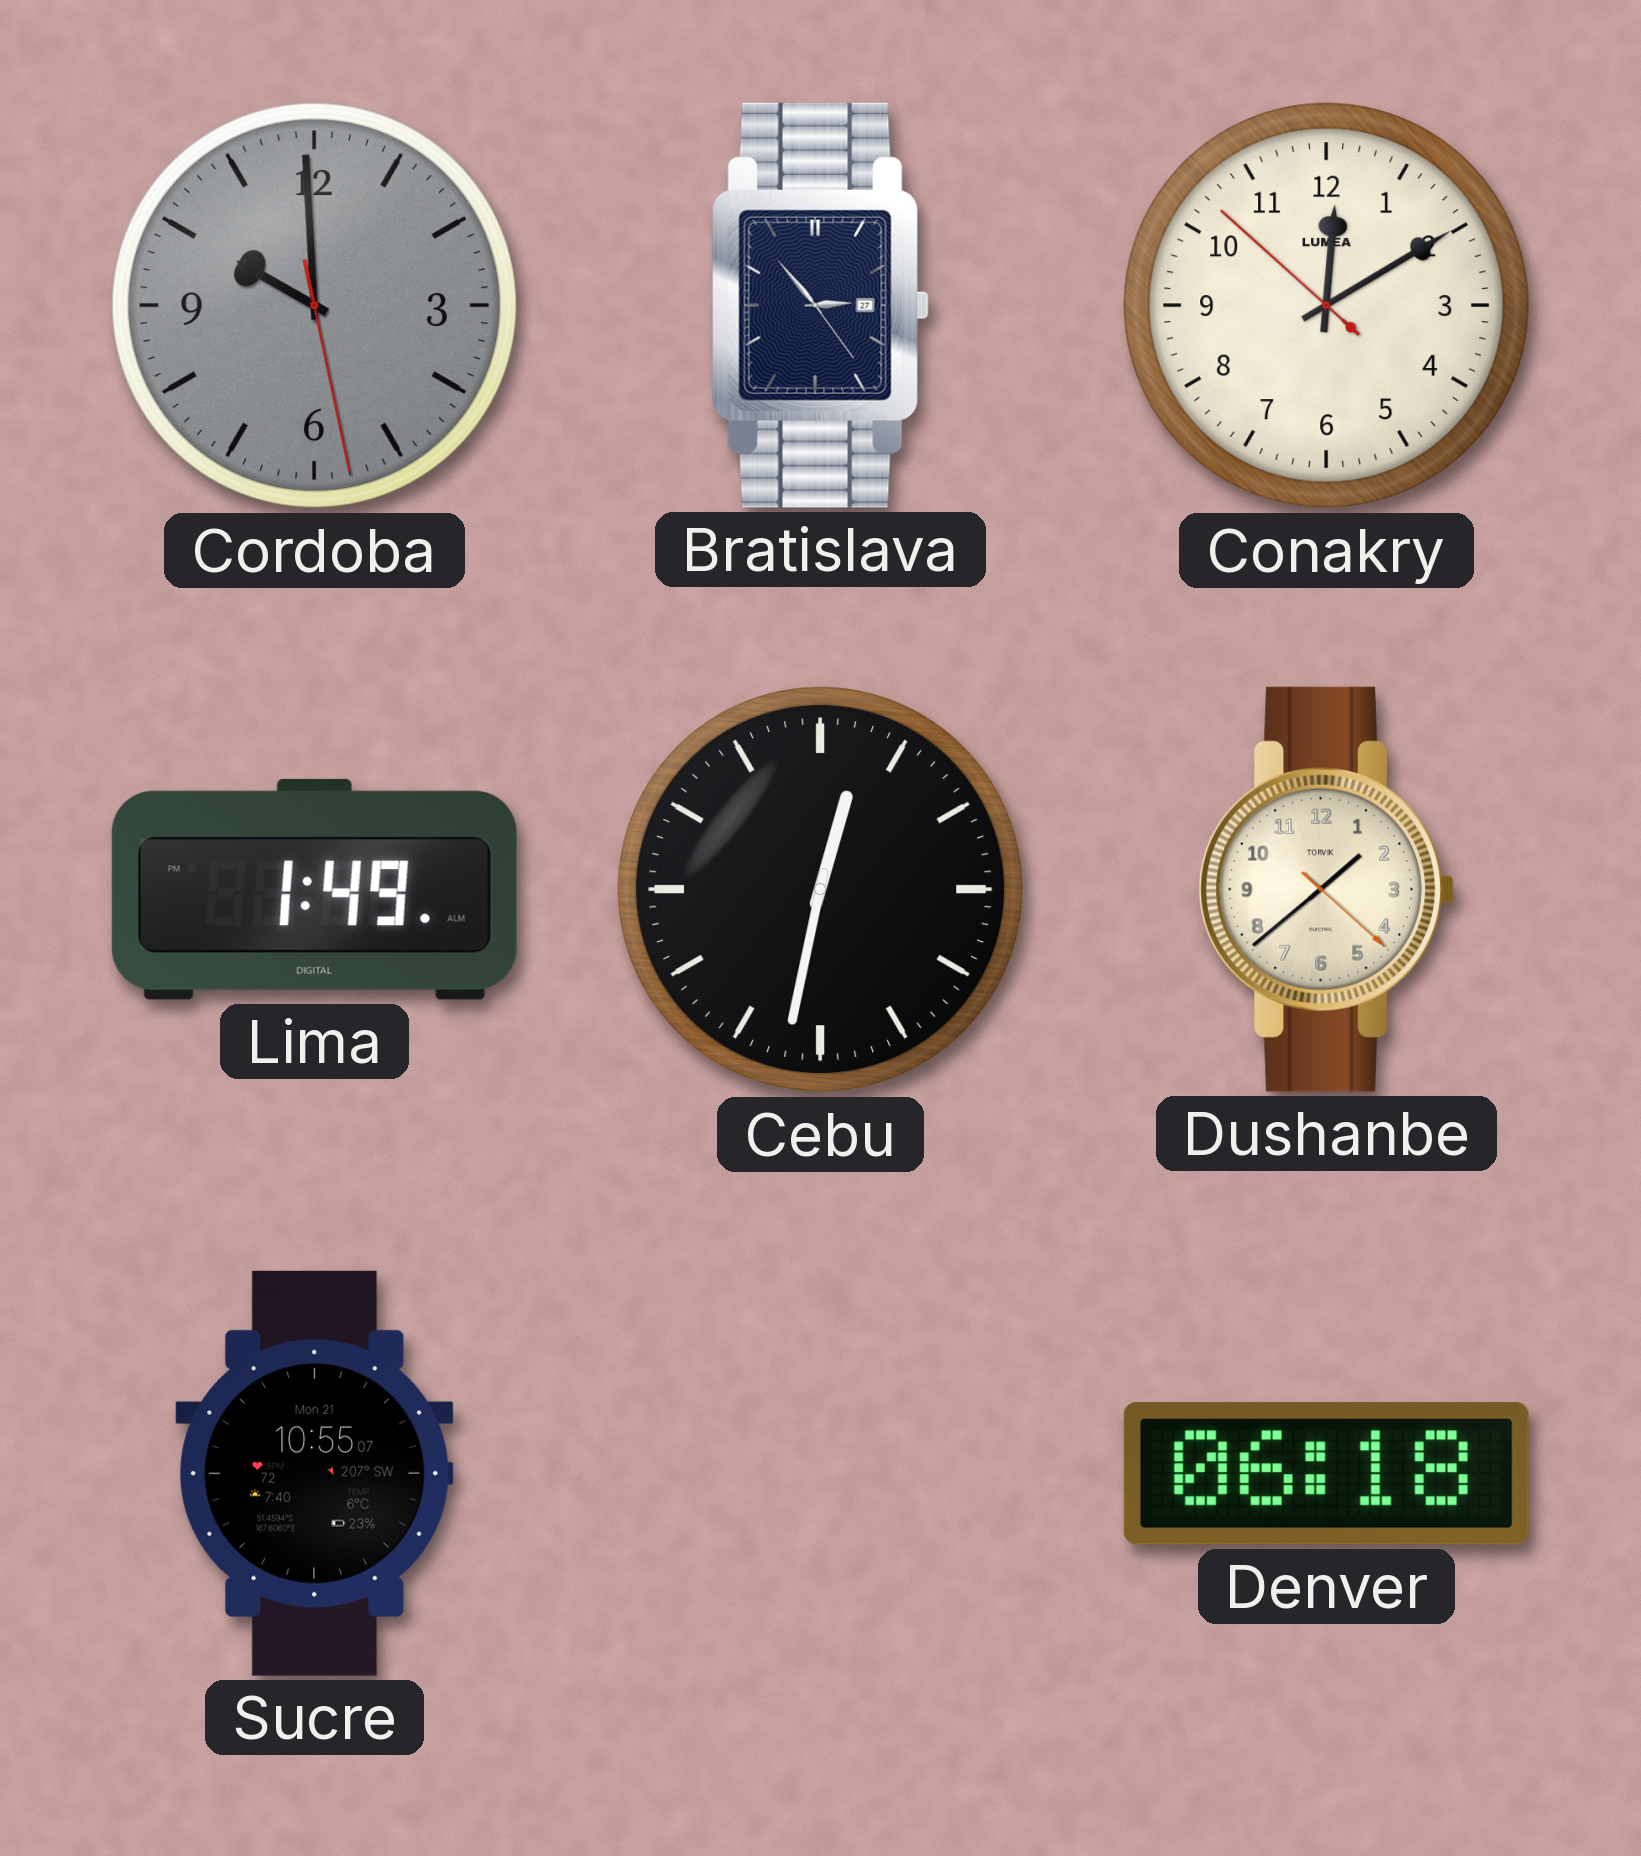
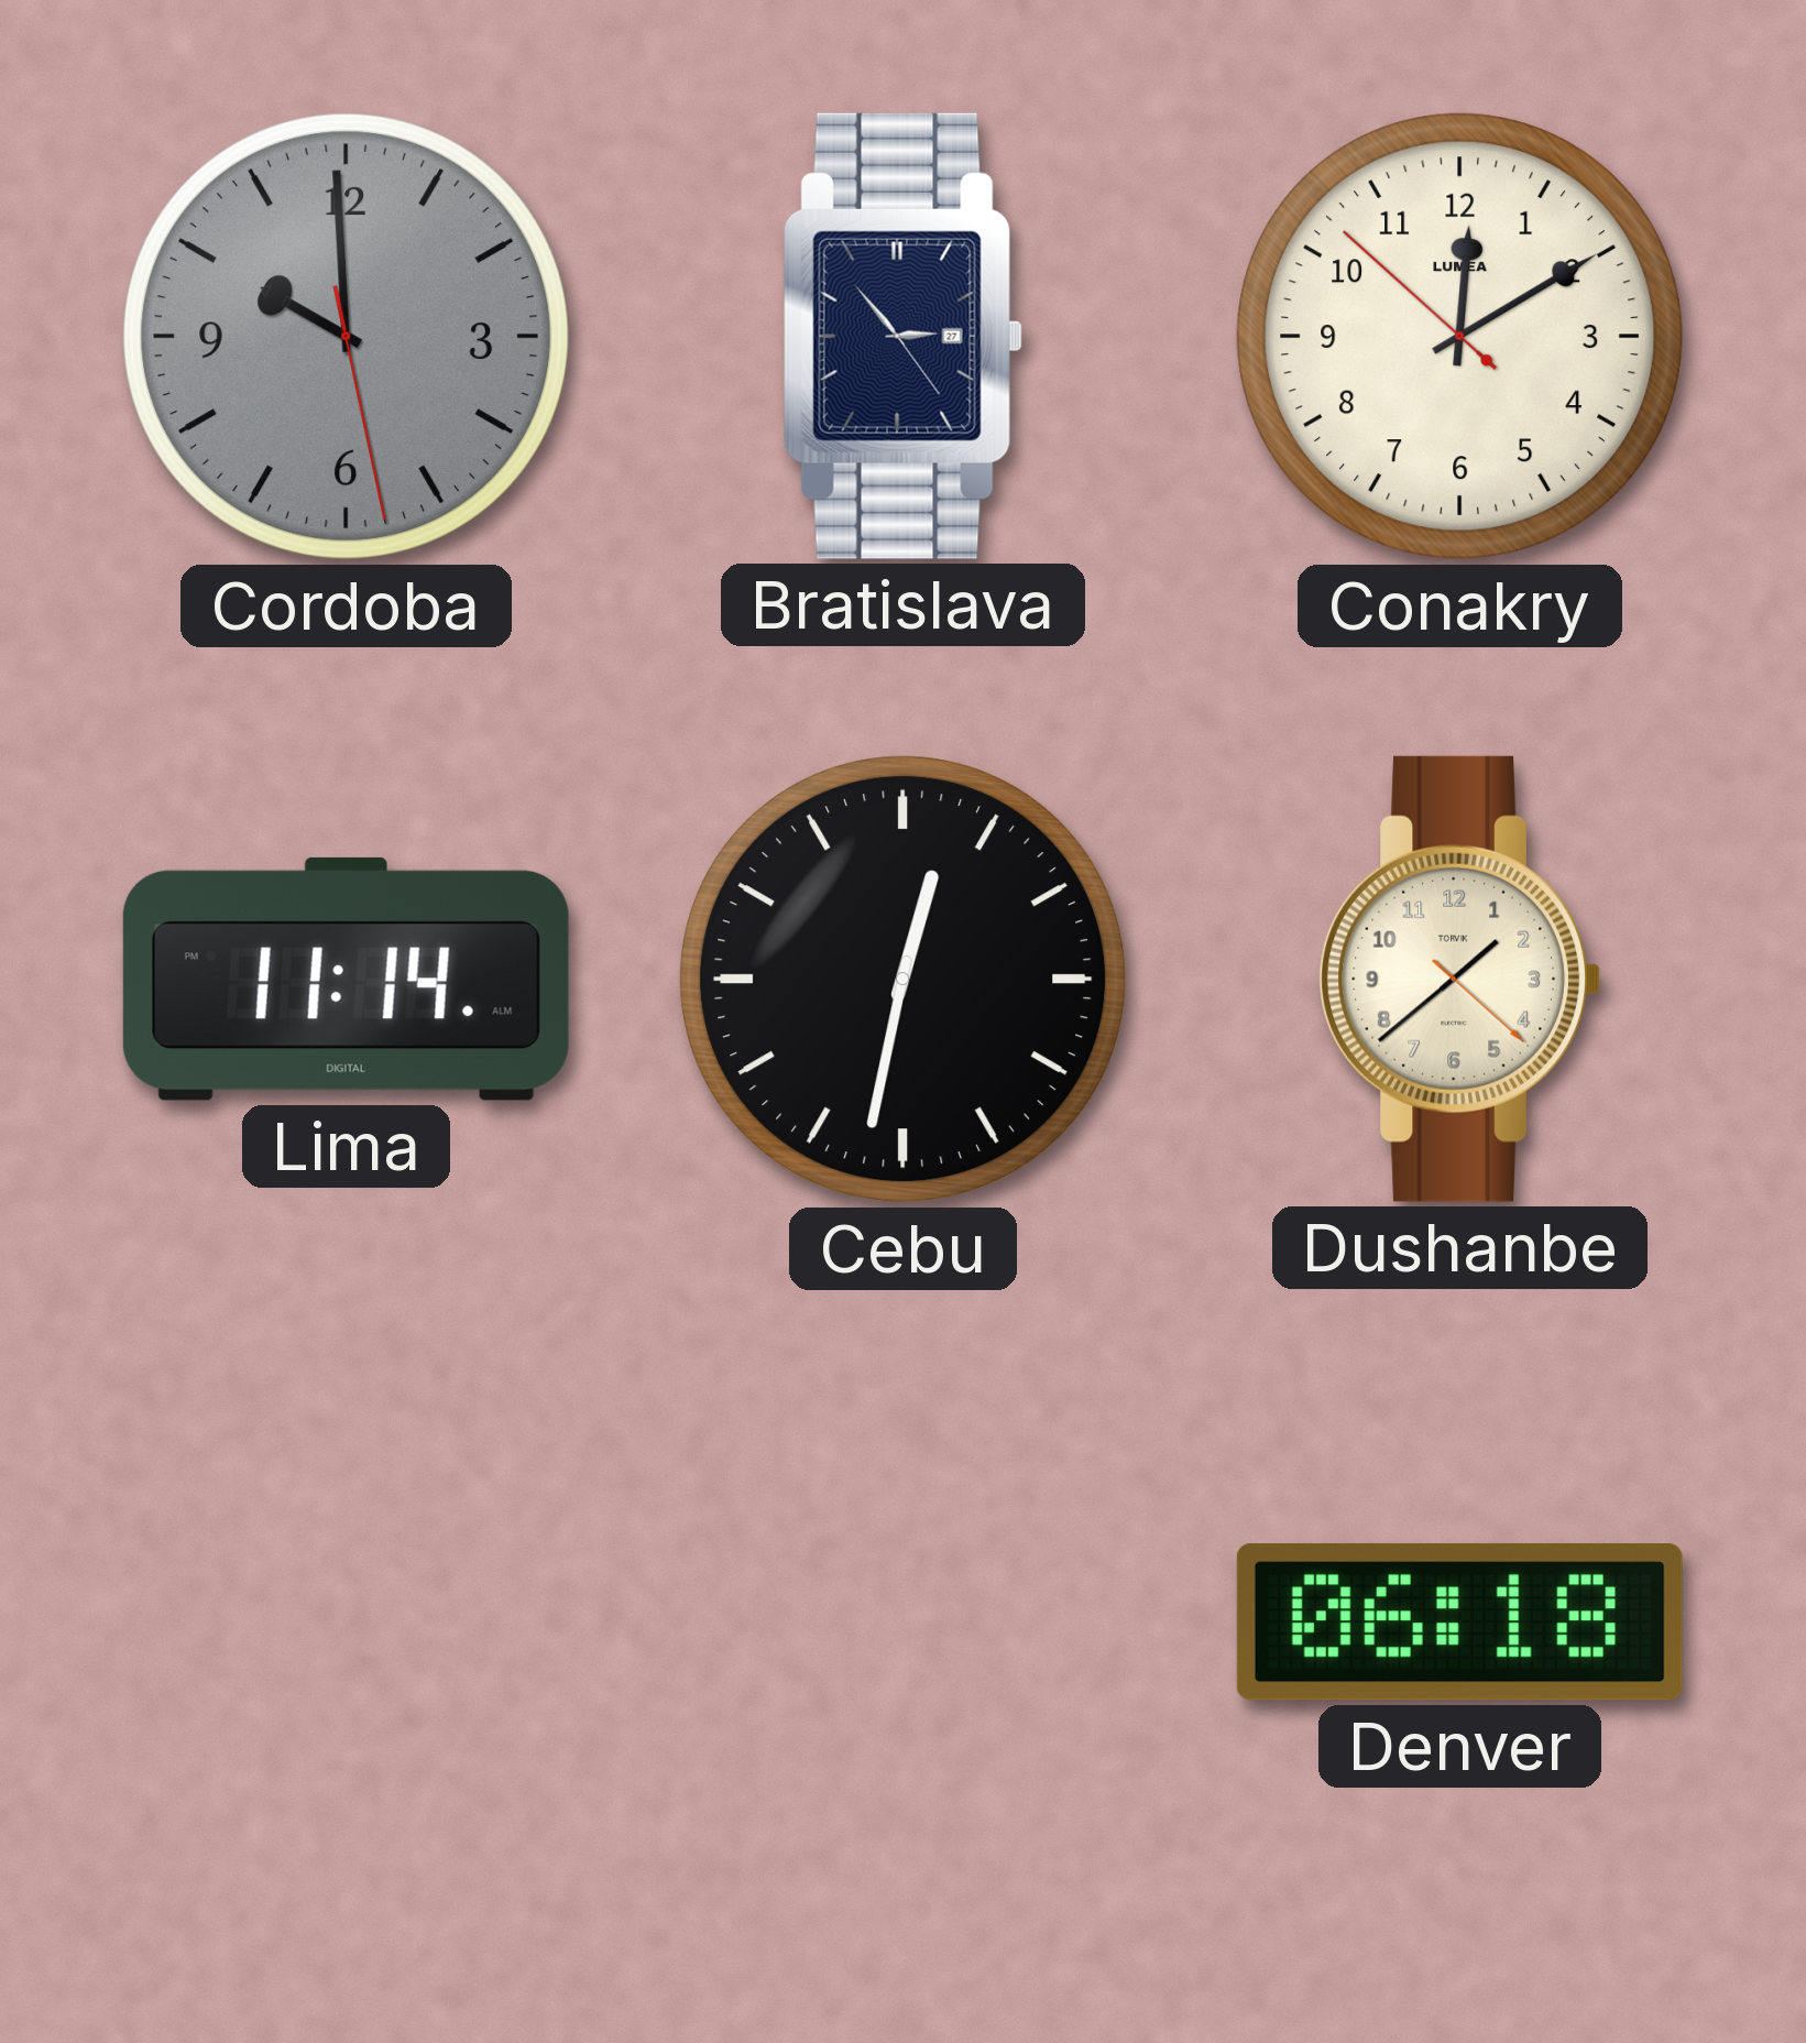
Lima: 1:49 -> 11:14
Sucre: 10:55 -> none
